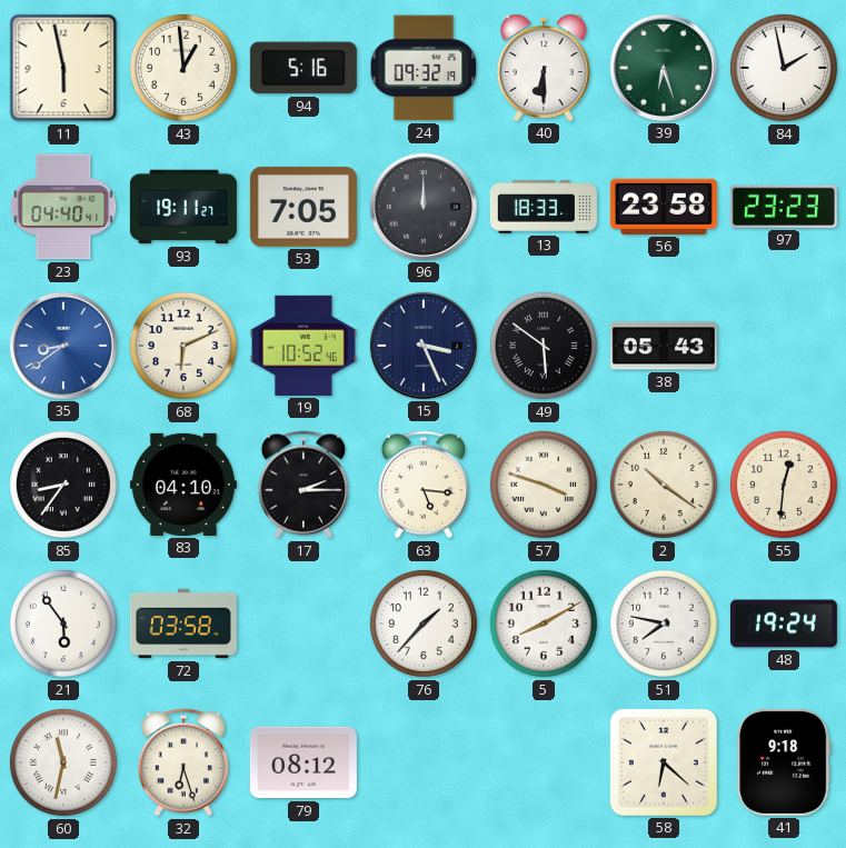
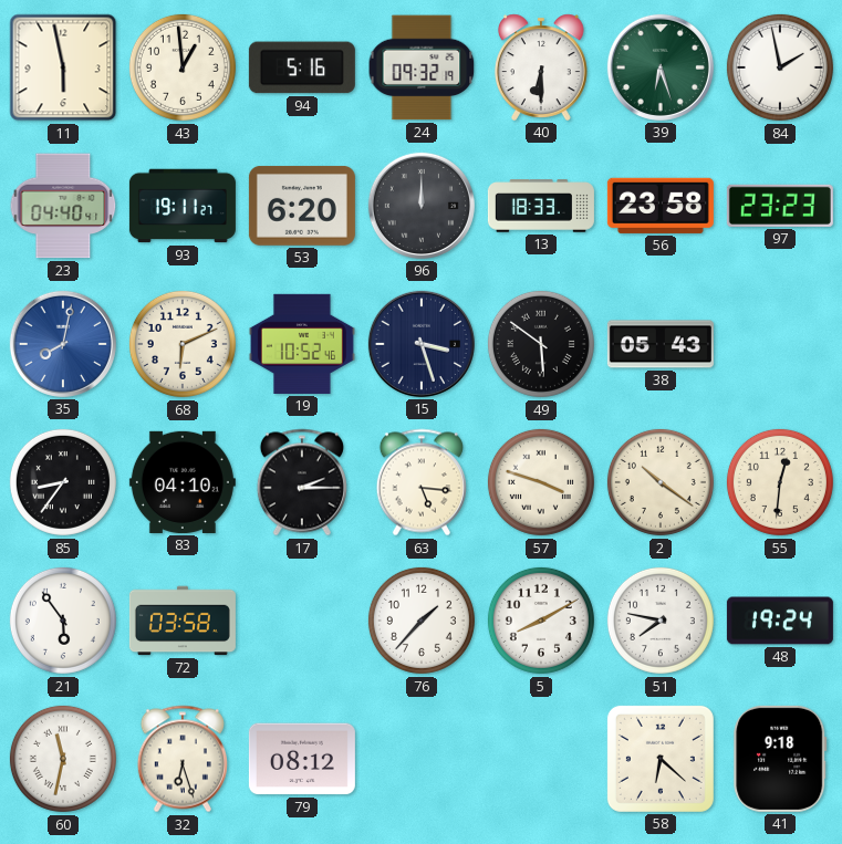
53: 7:05 -> 6:20
35: 8:39 -> 8:02
15: 3:26 -> 3:27
